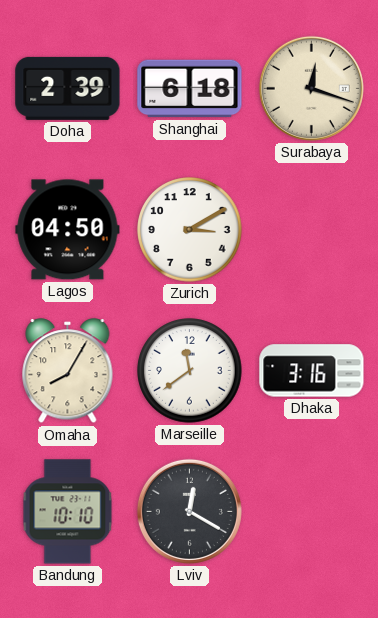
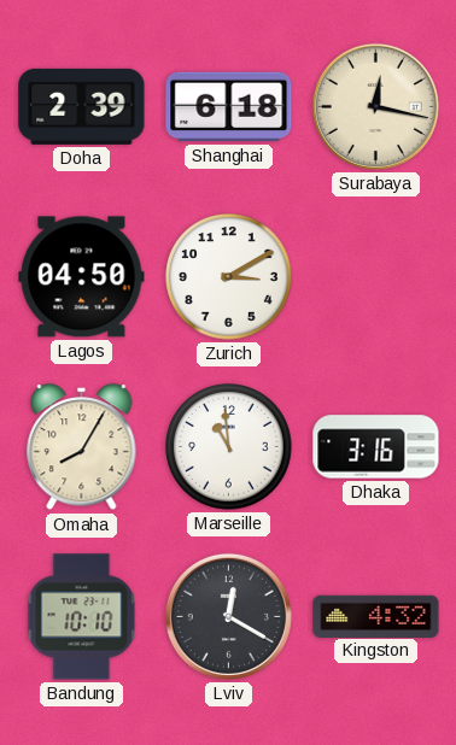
Surabaya: 12:18 -> 12:17
Marseille: 11:39 -> 10:59
Kingston: none -> 4:32
